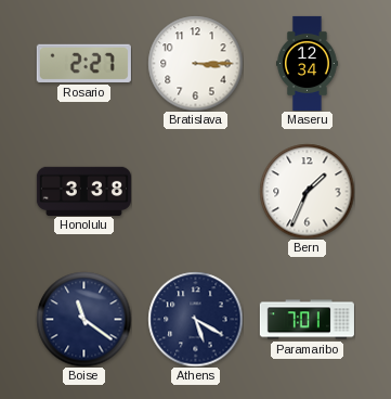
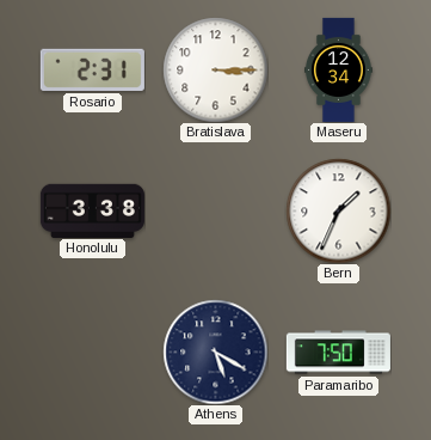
Rosario: 2:27 -> 2:31
Boise: 11:21 -> none
Paramaribo: 7:01 -> 7:50
